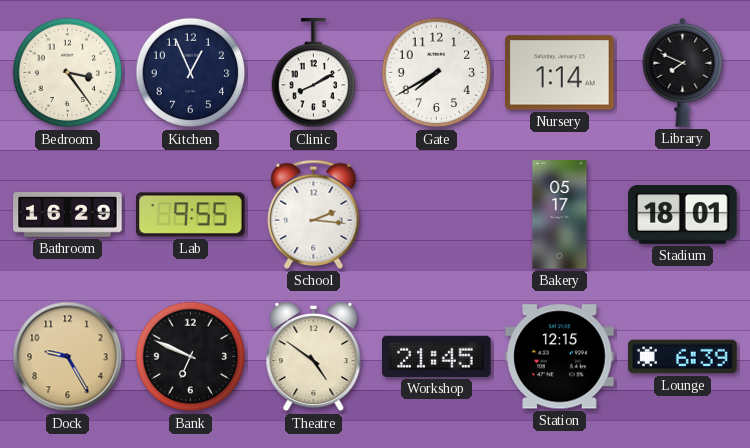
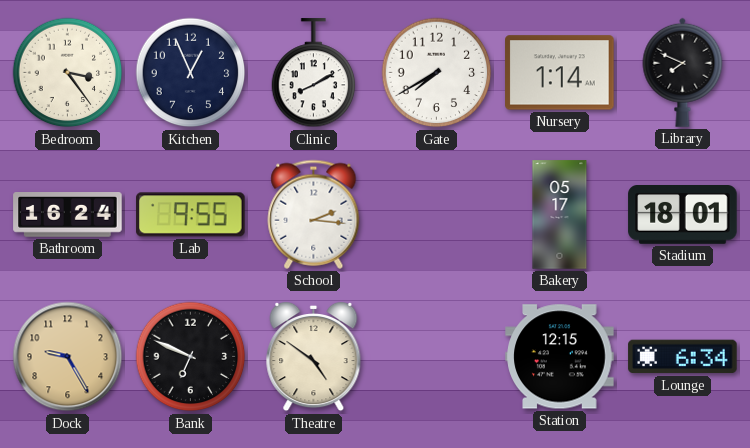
Bathroom: 16:29 -> 16:24
Workshop: 21:45 -> none
Lounge: 6:39 -> 6:34
